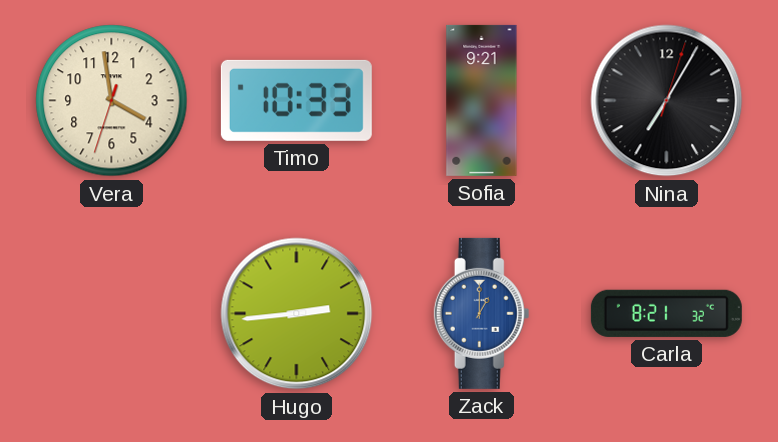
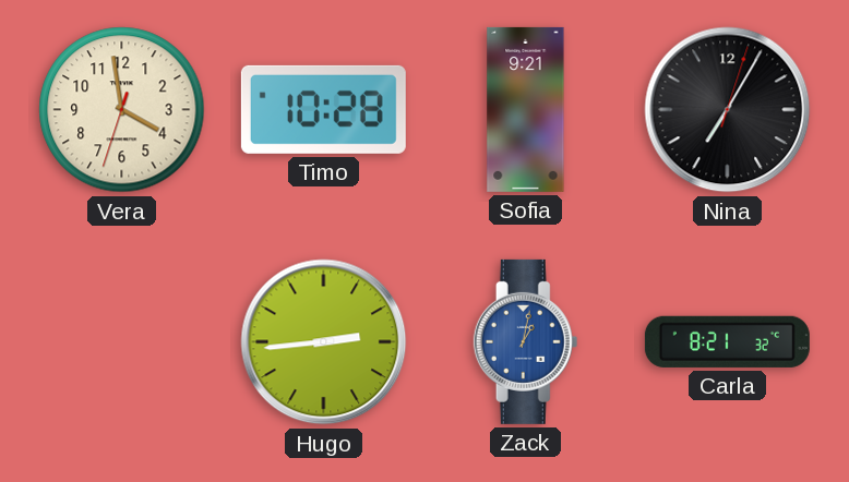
Timo: 10:33 -> 10:28
Zack: 1:00 -> 1:02
